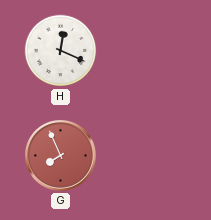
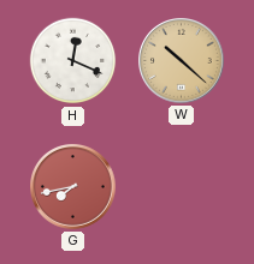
W: none -> 10:22
G: 7:56 -> 7:43
